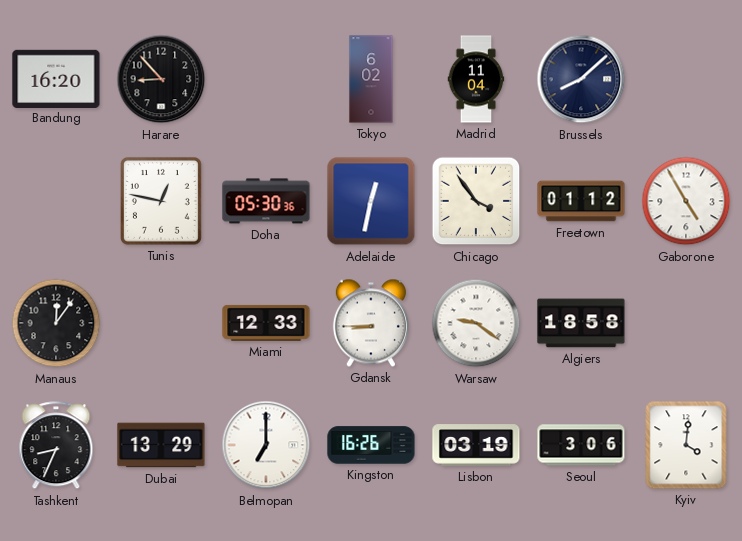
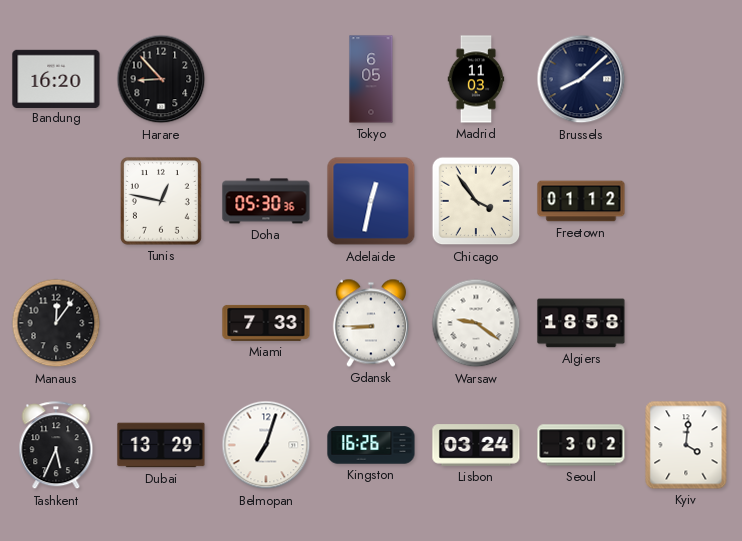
Tokyo: 6:02 -> 6:05
Madrid: 11:04 -> 11:03
Gaborone: 4:55 -> none
Miami: 12:33 -> 7:33
Tashkent: 8:34 -> 5:34
Belmopan: 7:00 -> 7:03
Lisbon: 03:19 -> 03:24
Seoul: 3:06 -> 3:02
